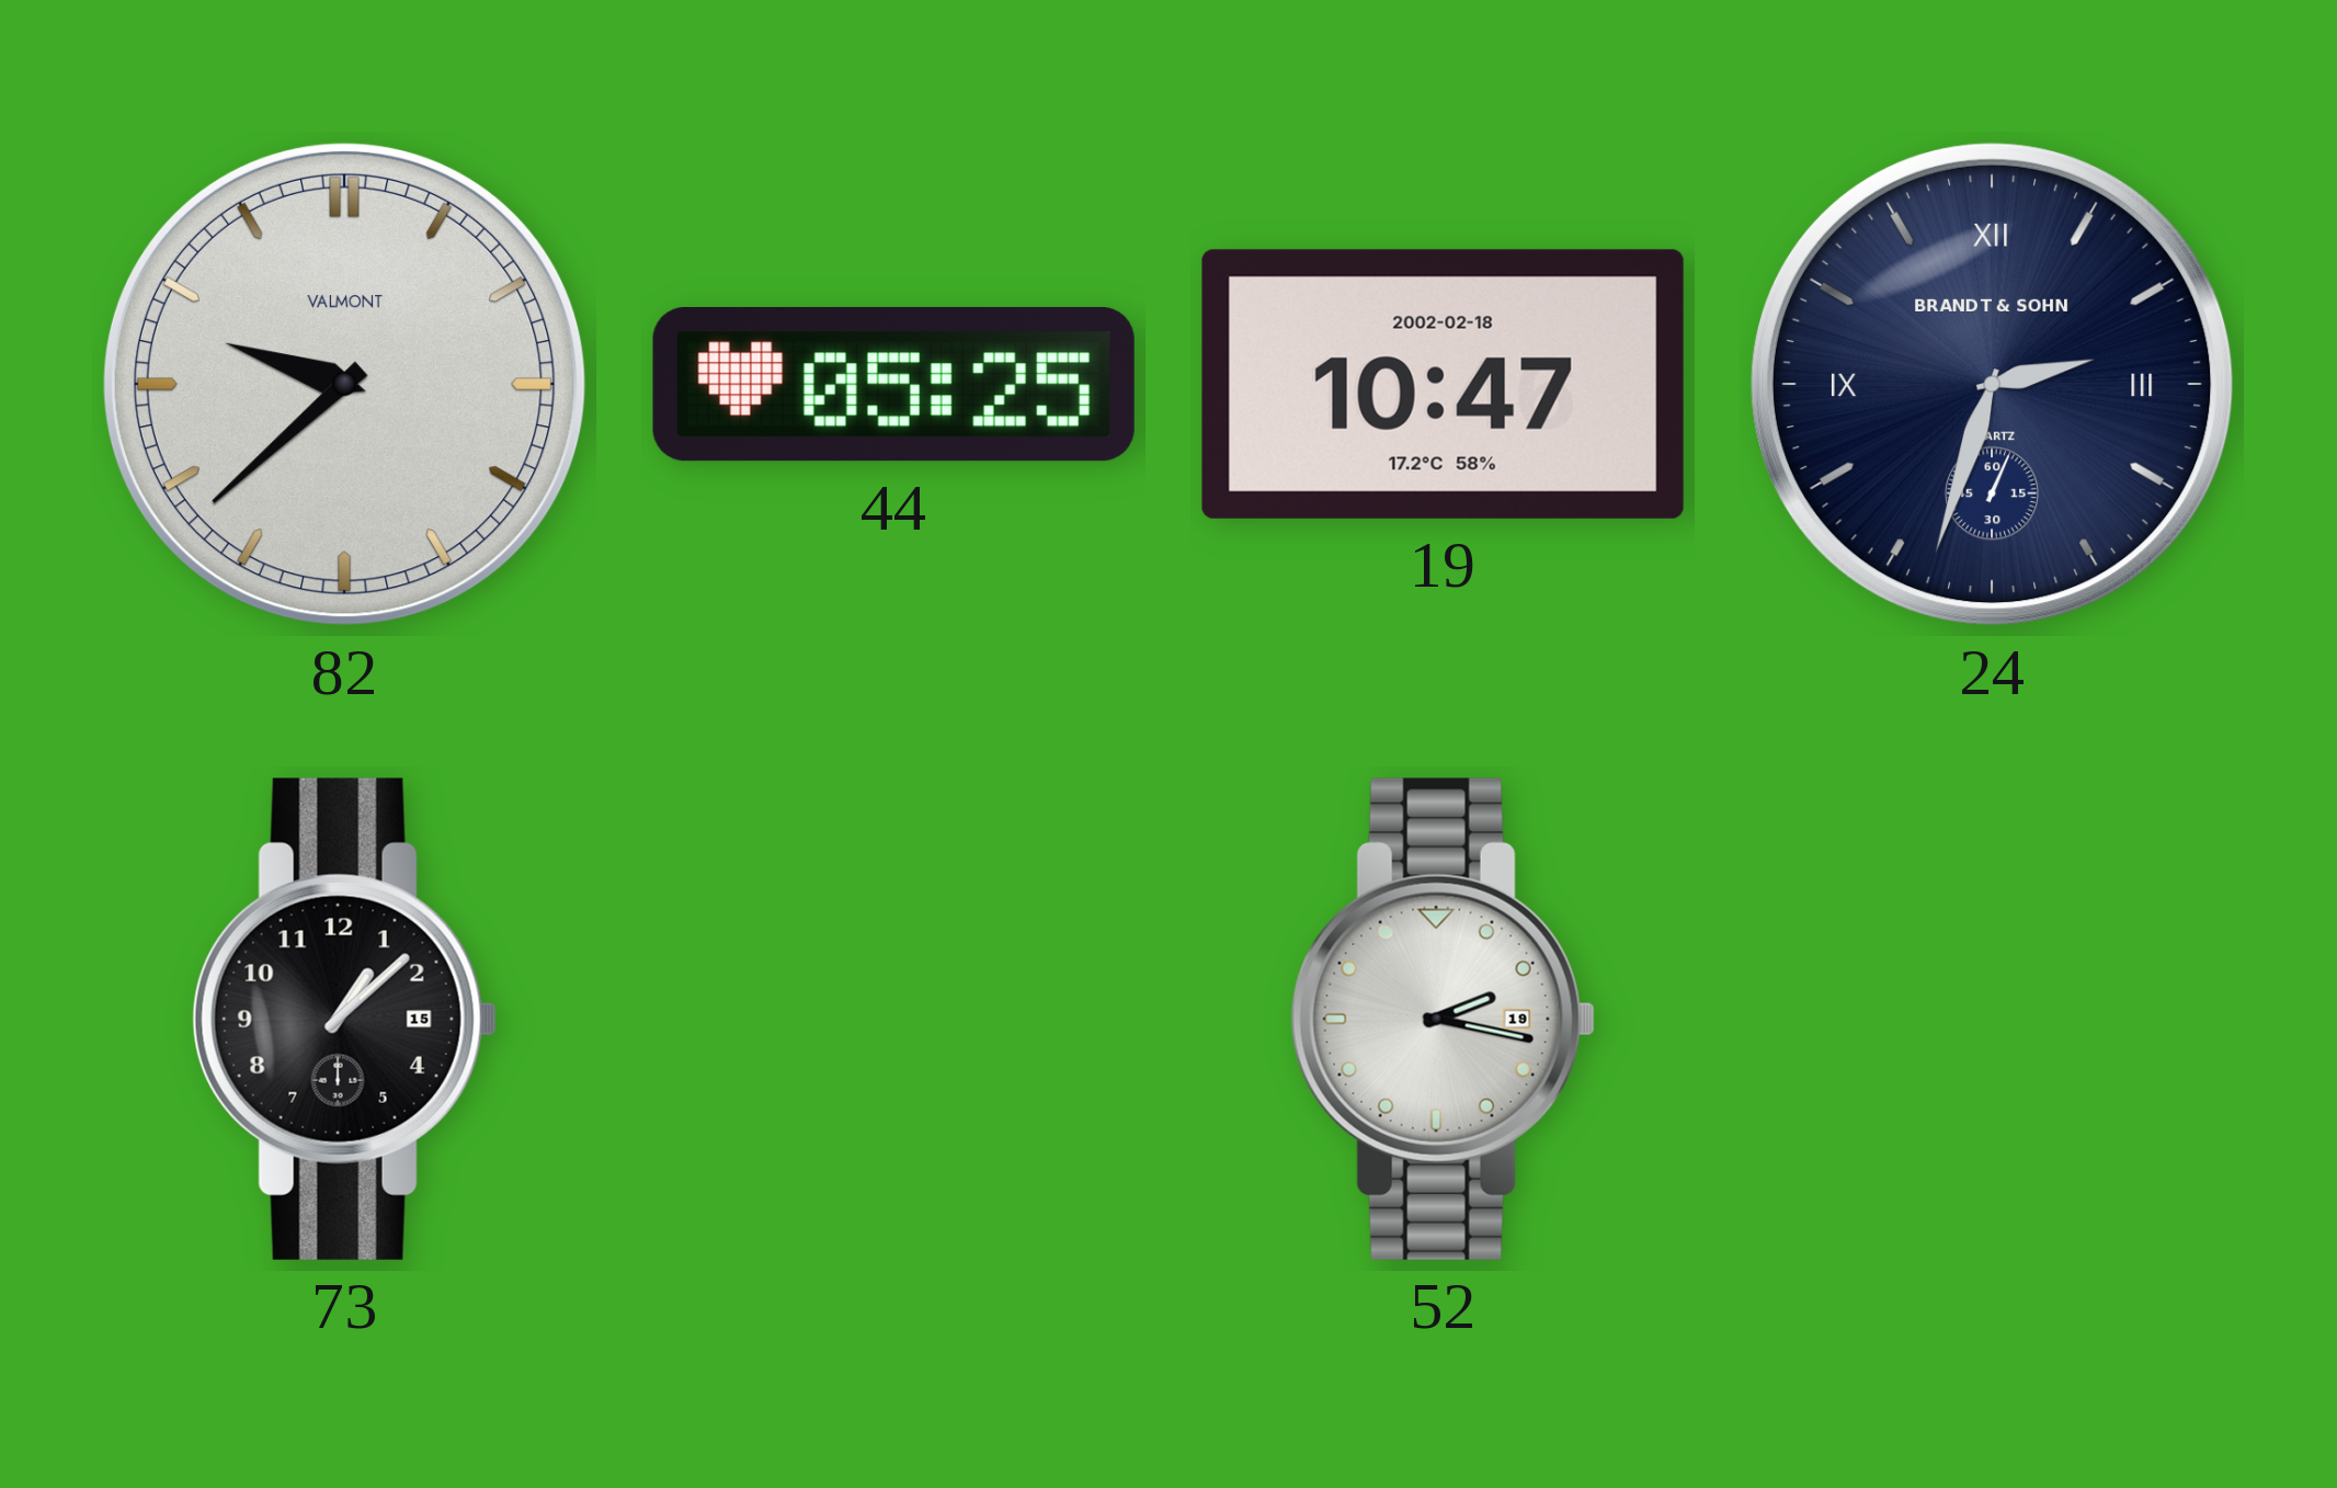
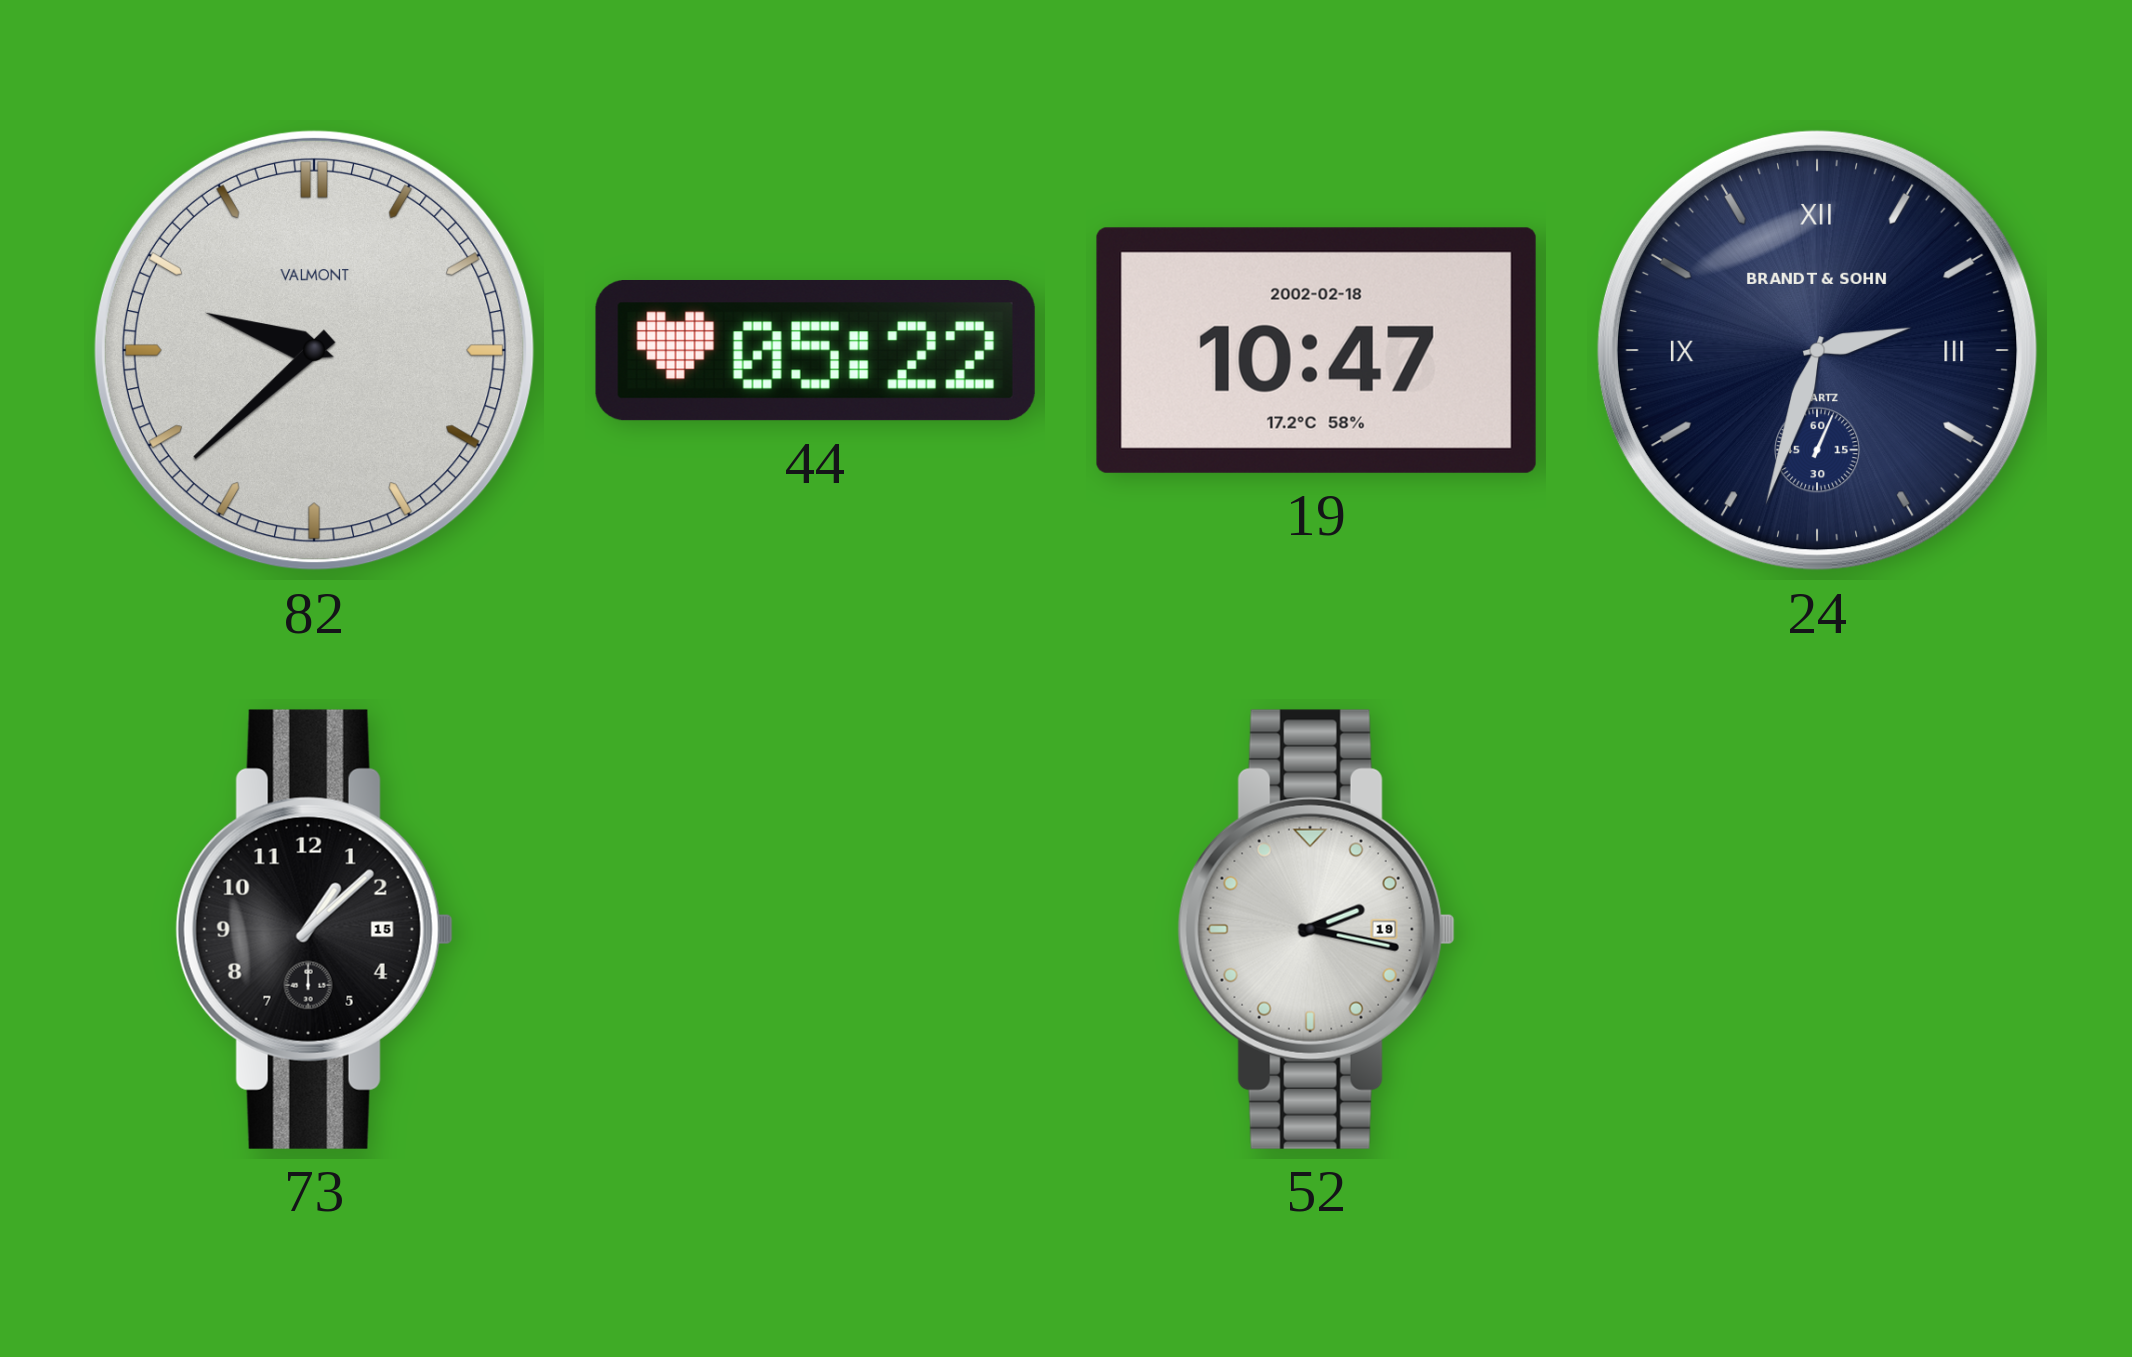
44: 05:25 -> 05:22
